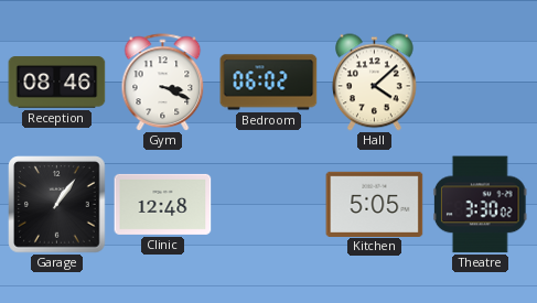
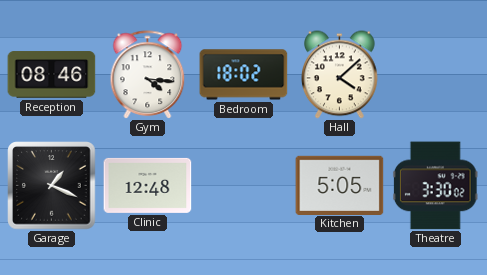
Gym: 3:19 -> 4:16
Bedroom: 06:02 -> 18:02
Garage: 1:06 -> 1:19
